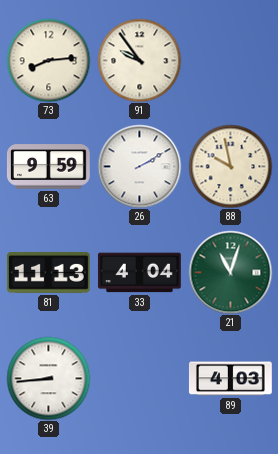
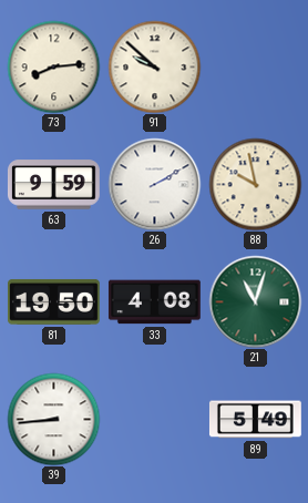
91: 9:54 -> 9:52
81: 11:13 -> 19:50
33: 4:04 -> 4:08
89: 4:03 -> 5:49
